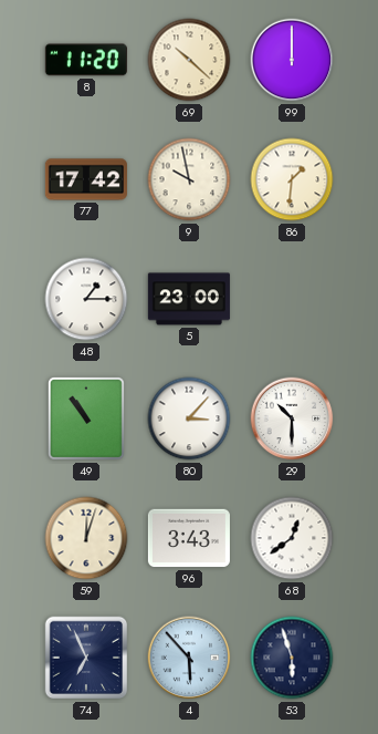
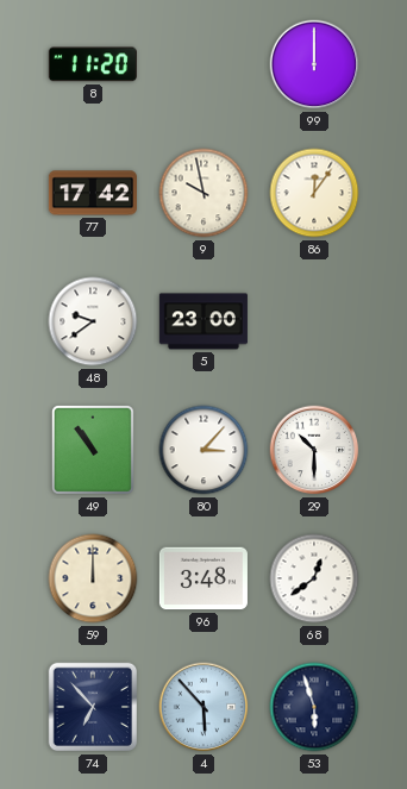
69: 10:22 -> none
86: 1:31 -> 12:06
48: 1:15 -> 9:39
59: 12:03 -> 12:00
96: 3:43 -> 3:48
74: 6:56 -> 6:53
